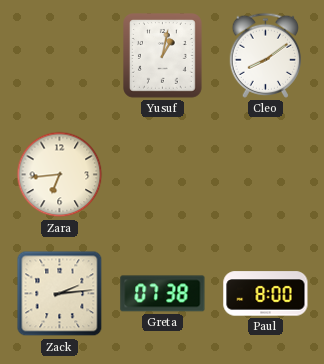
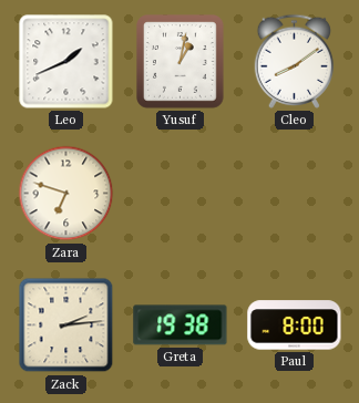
Leo: none -> 1:41
Zara: 6:44 -> 6:48
Greta: 07:38 -> 19:38
